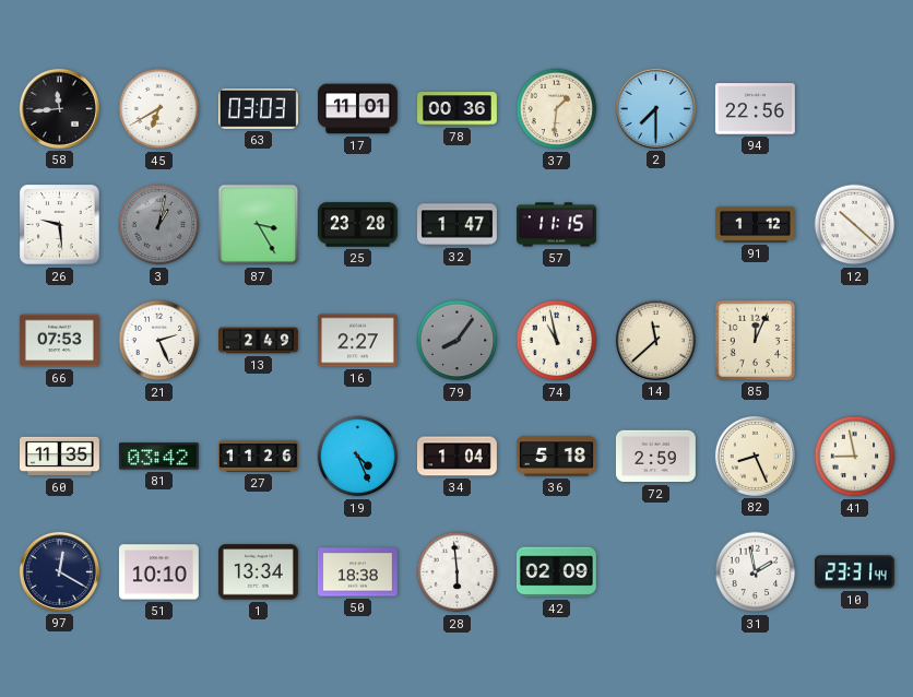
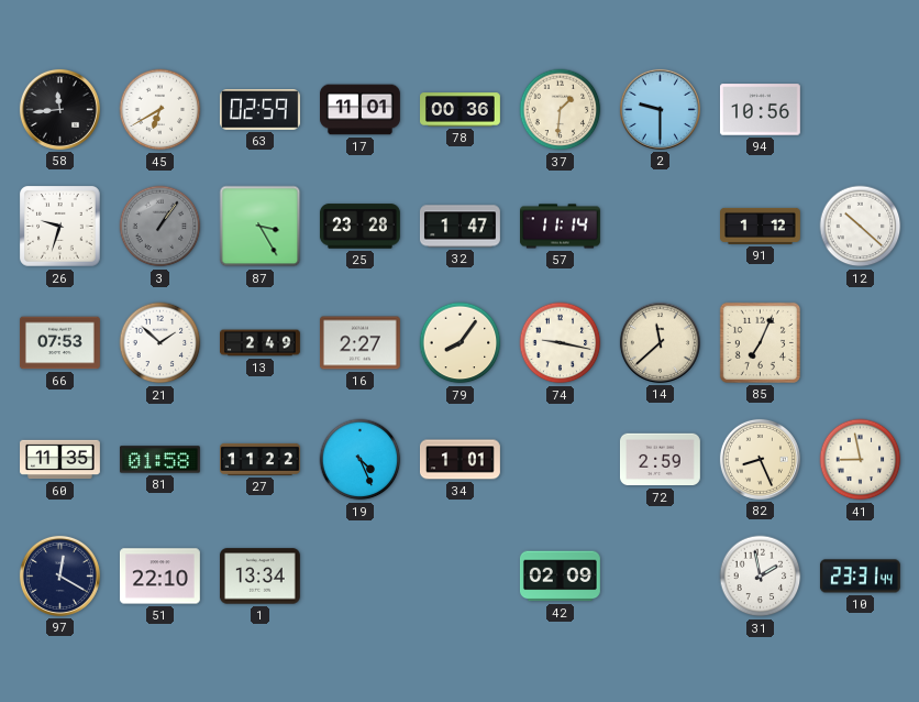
63: 03:03 -> 02:59
2: 7:30 -> 9:30
94: 22:56 -> 10:56
26: 9:29 -> 9:33
3: 1:02 -> 1:06
57: 11:15 -> 11:14
21: 2:26 -> 1:52
79 dial: grey -> cream
74: 10:58 -> 9:17
85: 12:04 -> 7:04
81: 03:42 -> 01:58
27: 11:26 -> 11:22
34: 1:04 -> 1:01
36: 5:18 -> none
51: 10:10 -> 22:10
50: 18:38 -> none
28: 5:59 -> none
